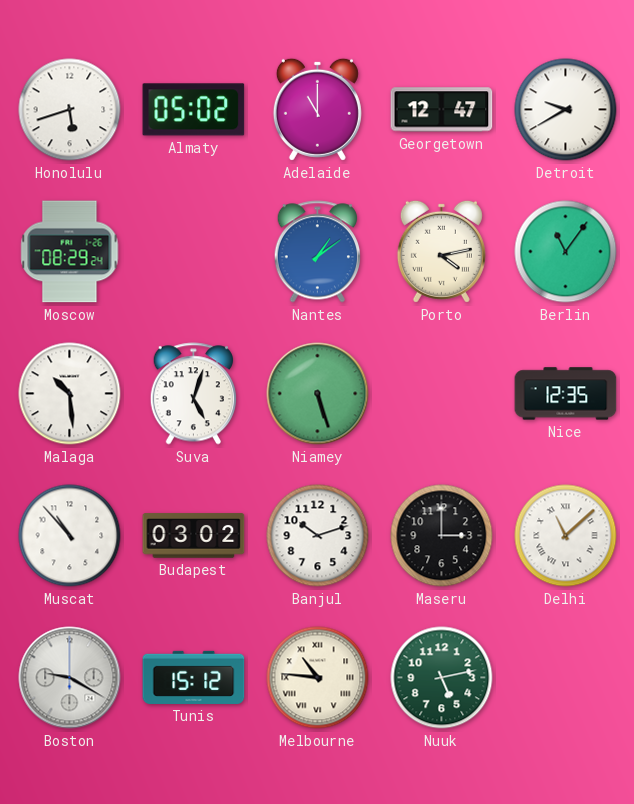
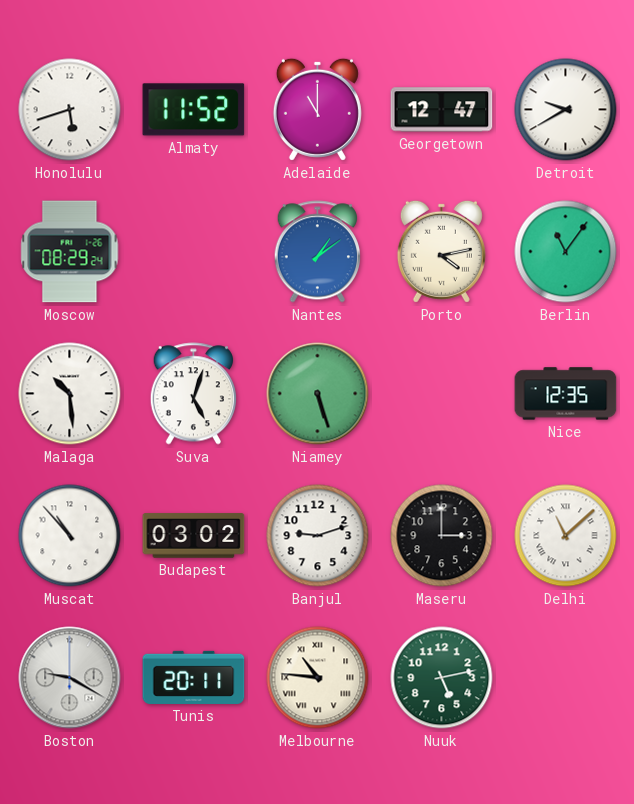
Almaty: 05:02 -> 11:52
Banjul: 10:12 -> 9:12
Tunis: 15:12 -> 20:11
